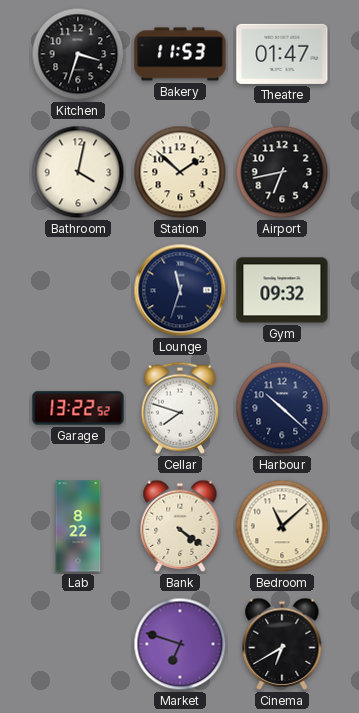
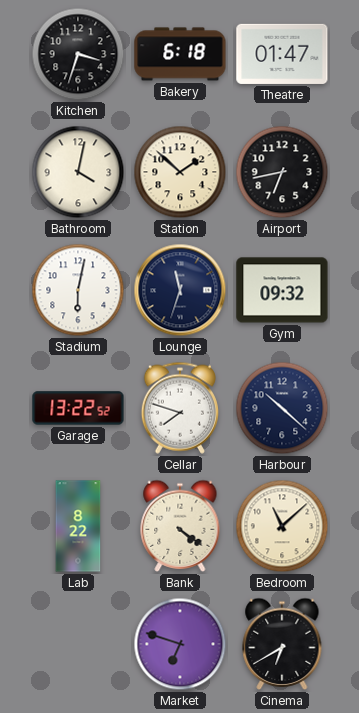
Bakery: 11:53 -> 6:18
Stadium: none -> 6:02
